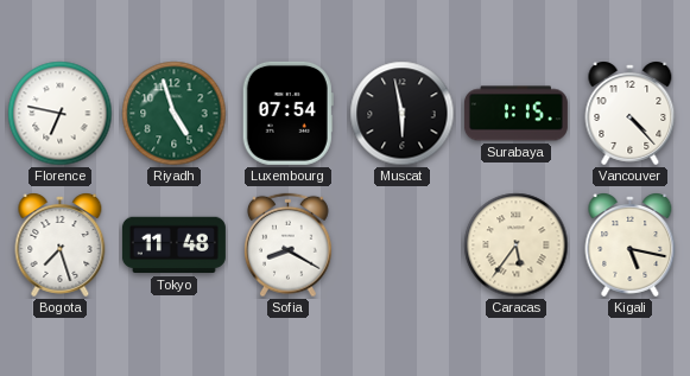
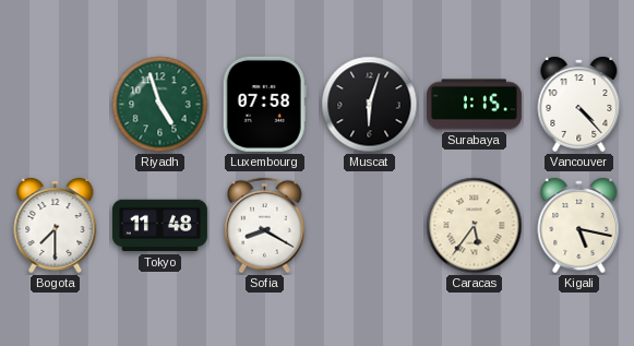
Florence: 6:47 -> none
Luxembourg: 07:54 -> 07:58
Muscat: 5:58 -> 6:03
Bogota: 7:27 -> 7:30
